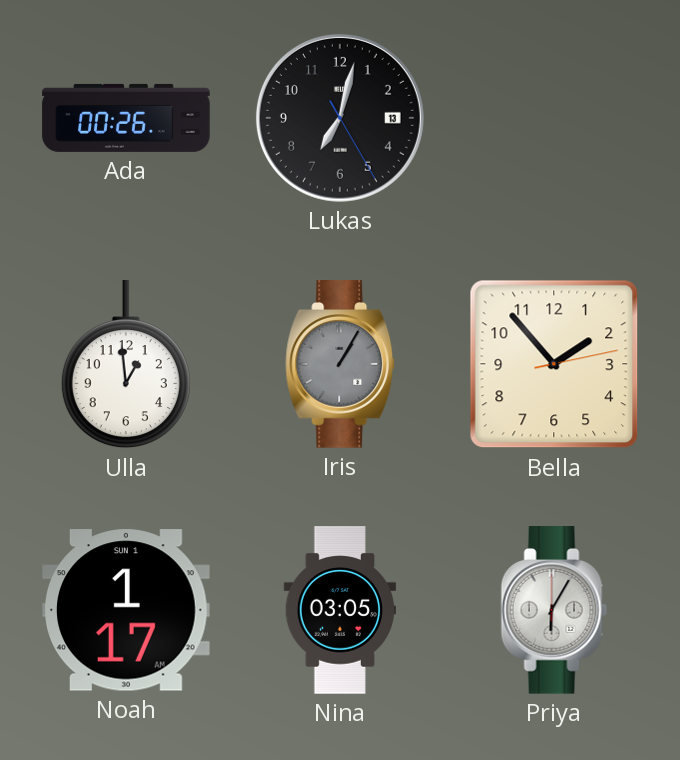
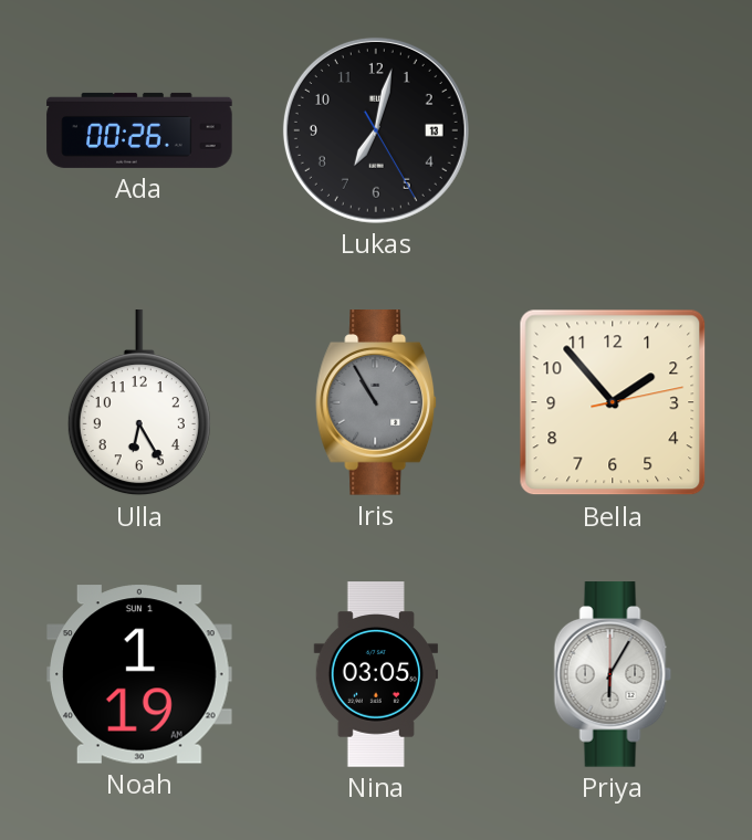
Ulla: 12:59 -> 6:25
Iris: 1:05 -> 10:55
Noah: 1:17 -> 1:19
